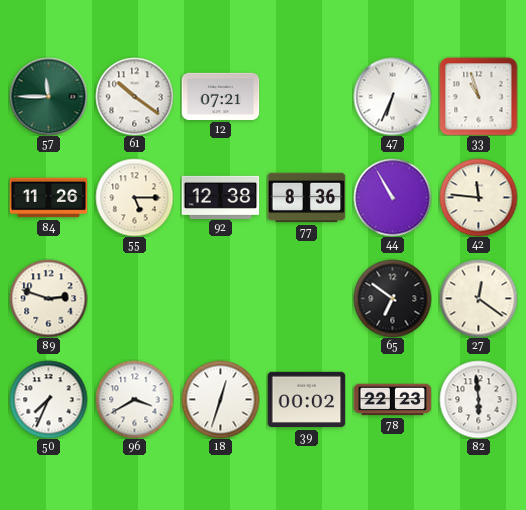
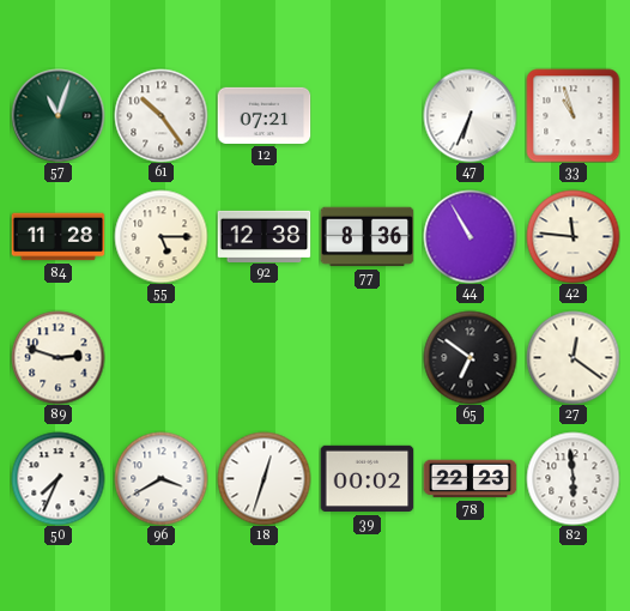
57: 11:45 -> 11:03
61: 10:21 -> 10:24
84: 11:26 -> 11:28
